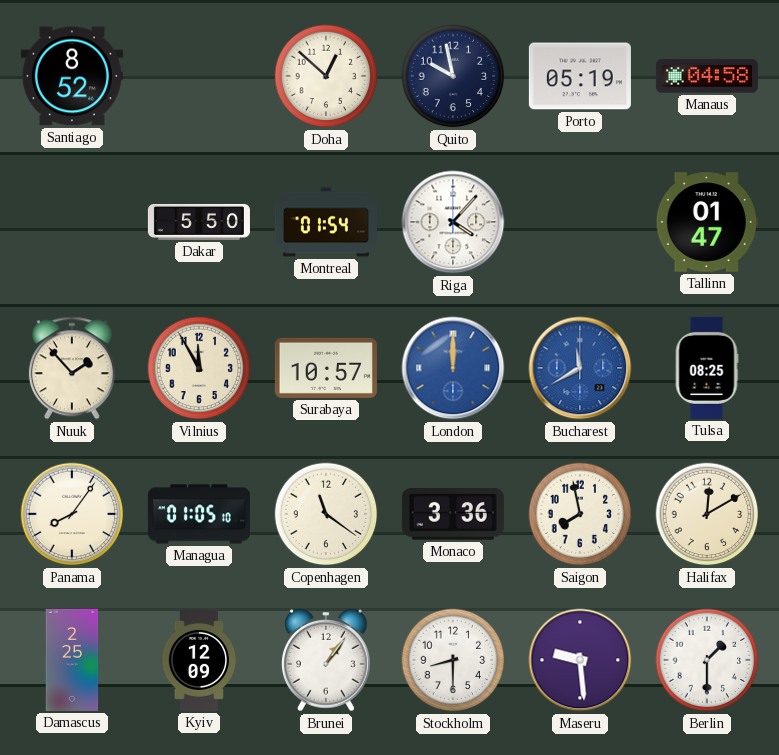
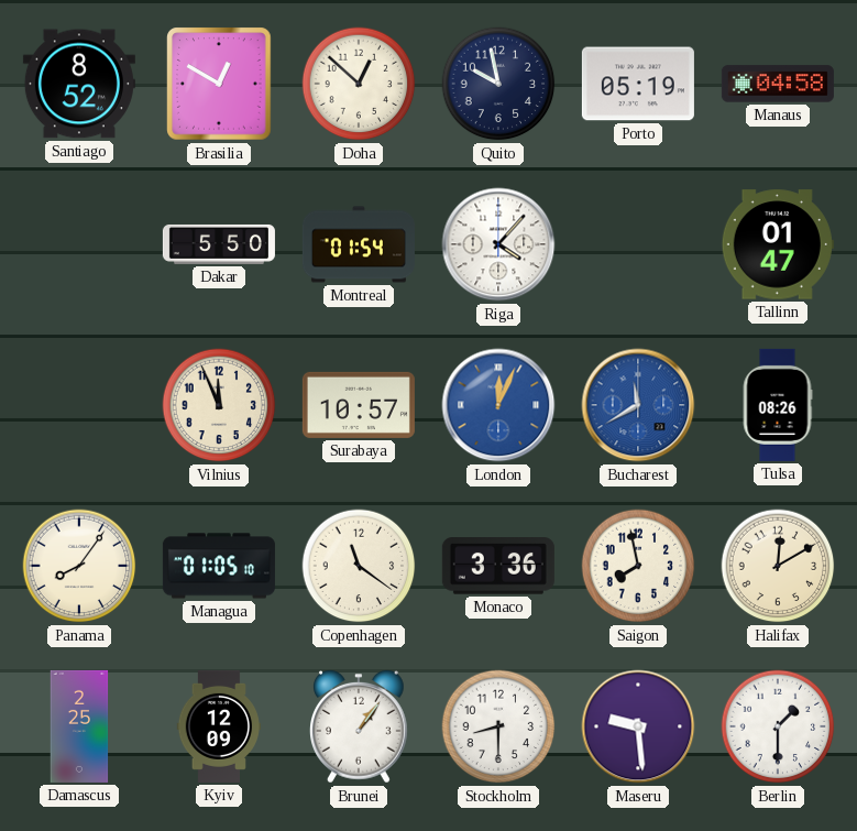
Brasilia: none -> 12:50
Nuuk: 1:53 -> none
Vilnius: 11:55 -> 11:56
London: 12:00 -> 12:04
Tulsa: 08:25 -> 08:26
